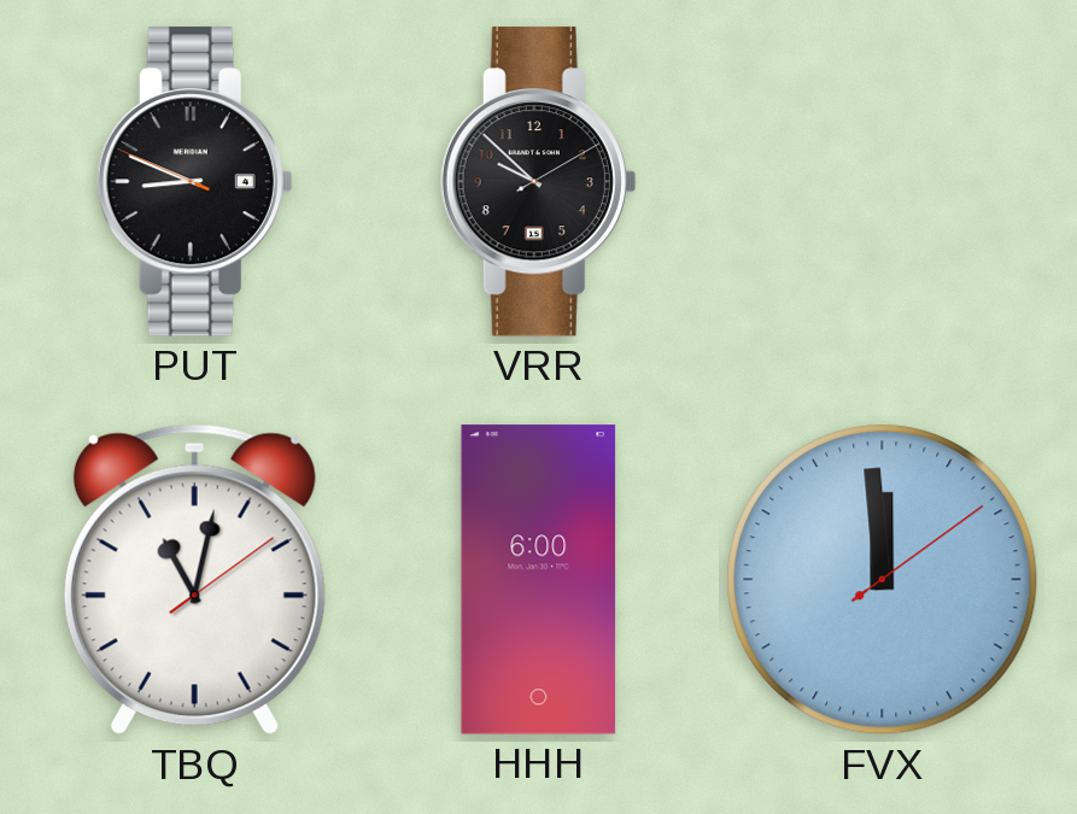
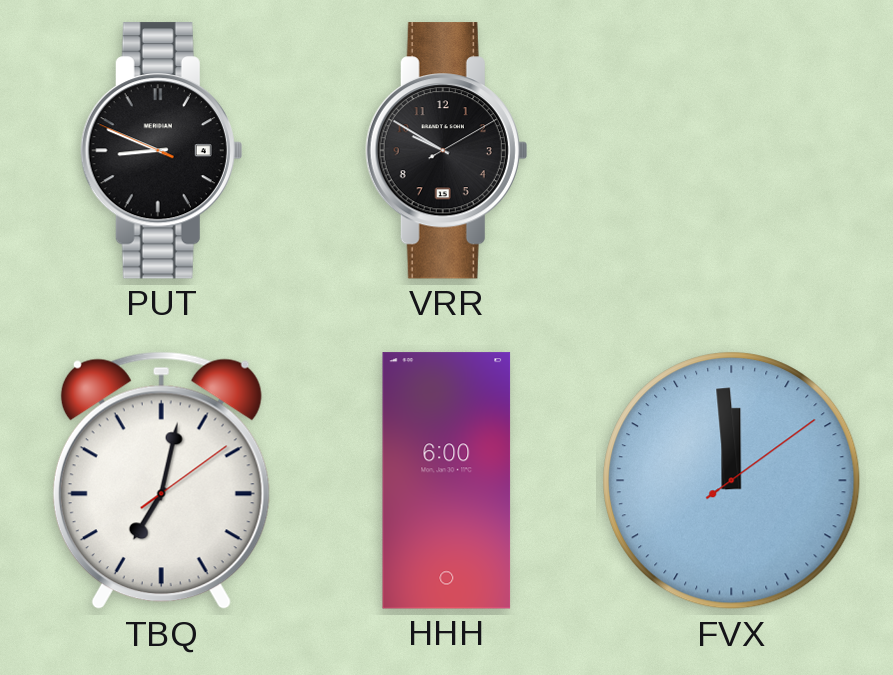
VRR: 9:52 -> 9:50
TBQ: 11:02 -> 7:02
